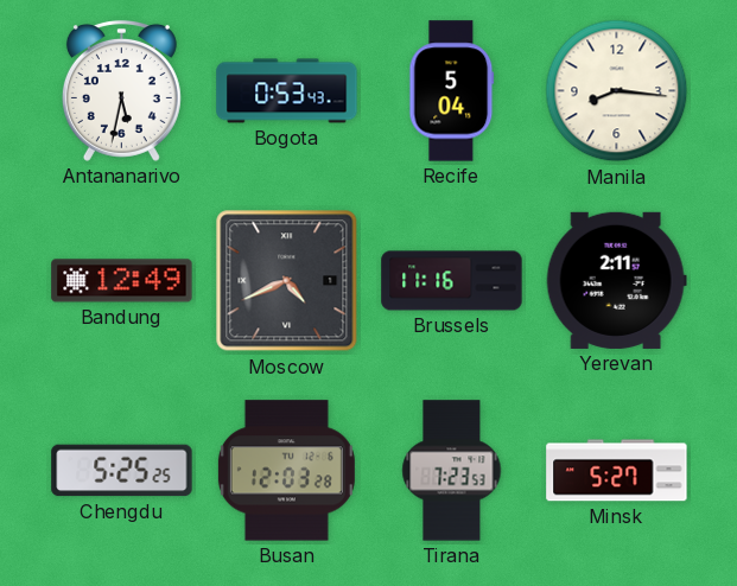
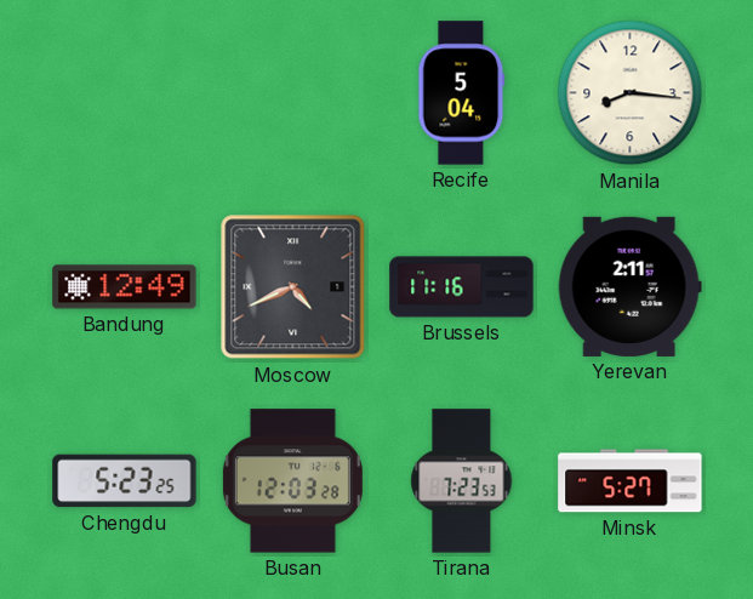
Antananarivo: 5:32 -> none
Bogota: 0:53 -> none
Chengdu: 5:25 -> 5:23
